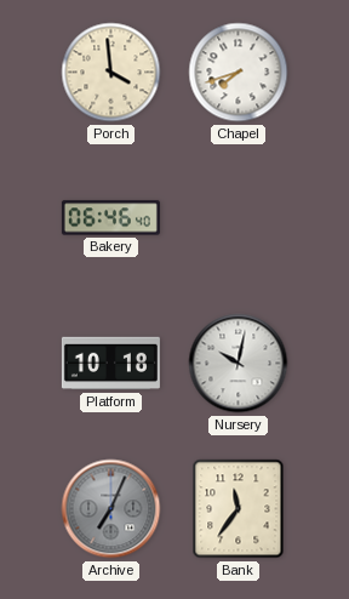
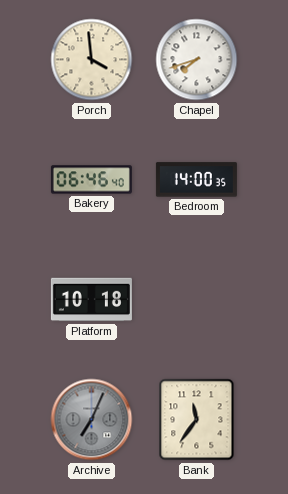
Bedroom: none -> 14:00
Nursery: 10:02 -> none
